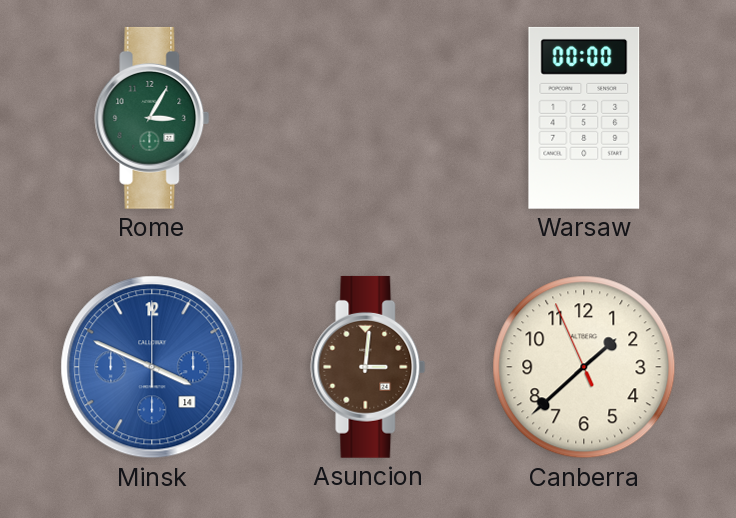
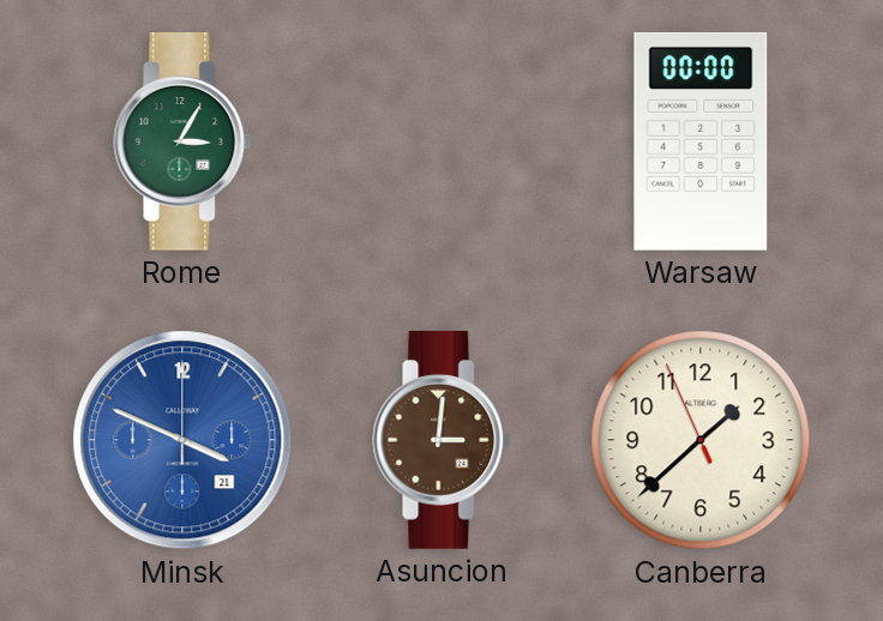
Minsk date: 14 -> 21
